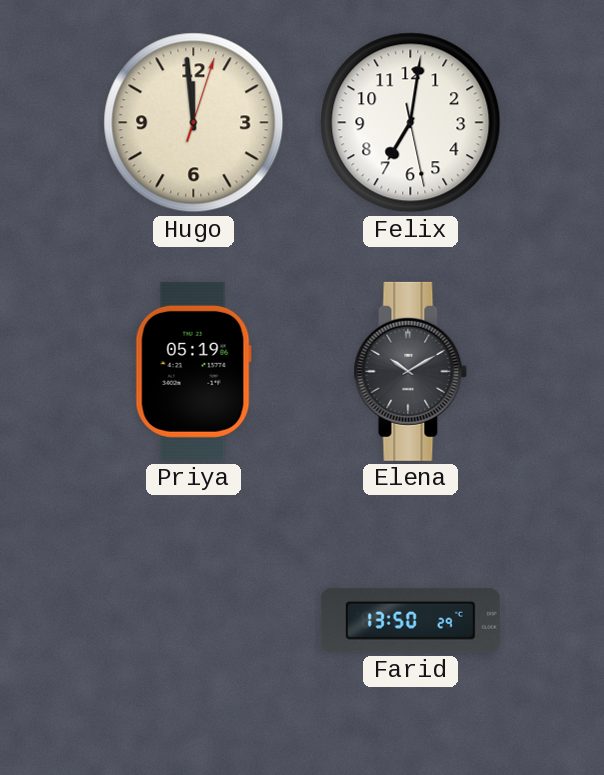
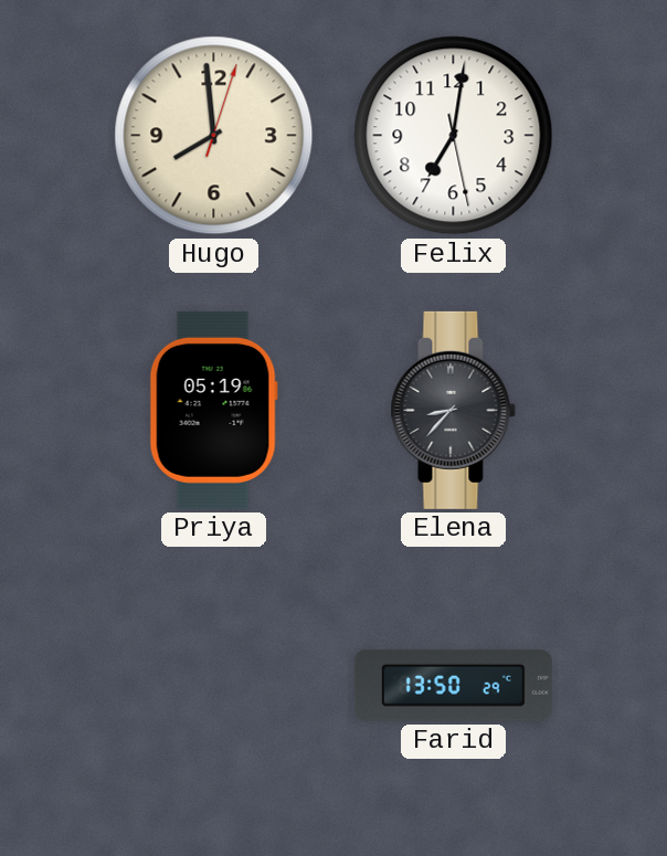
Hugo: 11:59 -> 7:59
Elena: 10:10 -> 8:37
